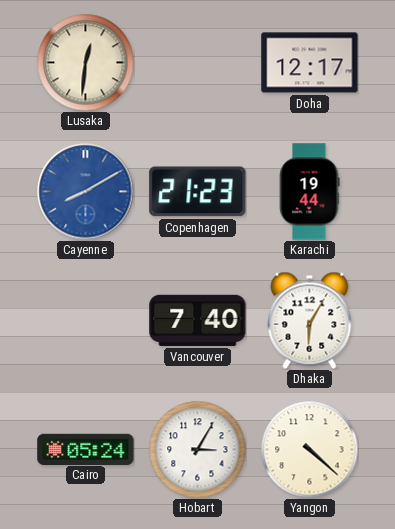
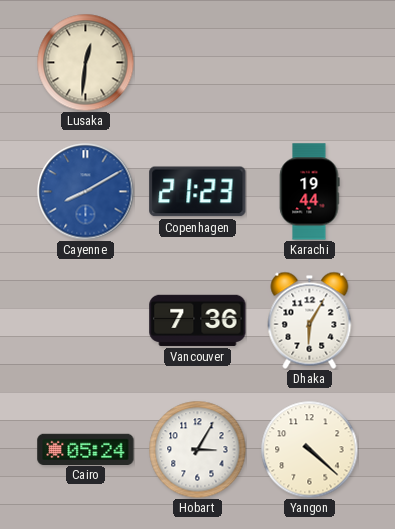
Doha: 12:17 -> none
Vancouver: 7:40 -> 7:36
